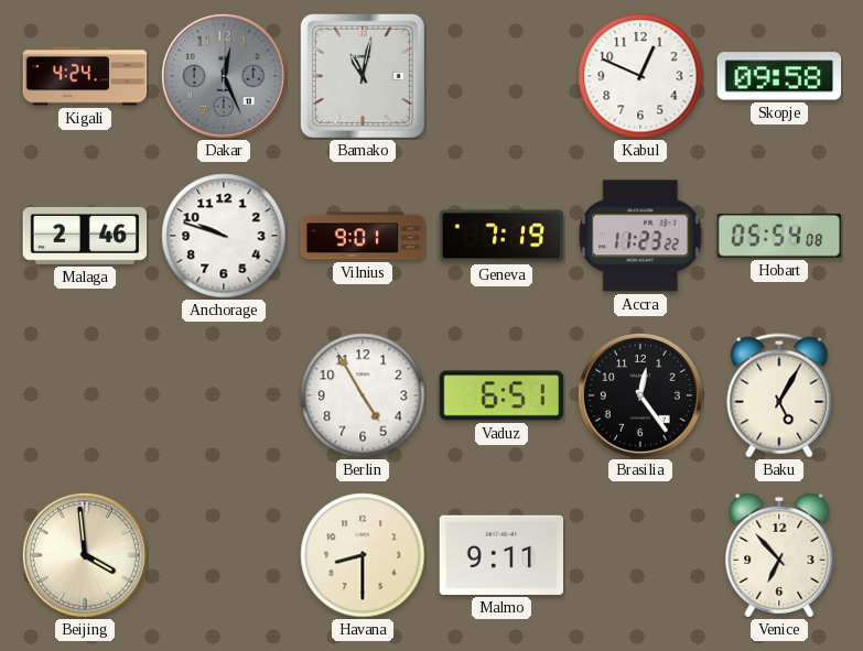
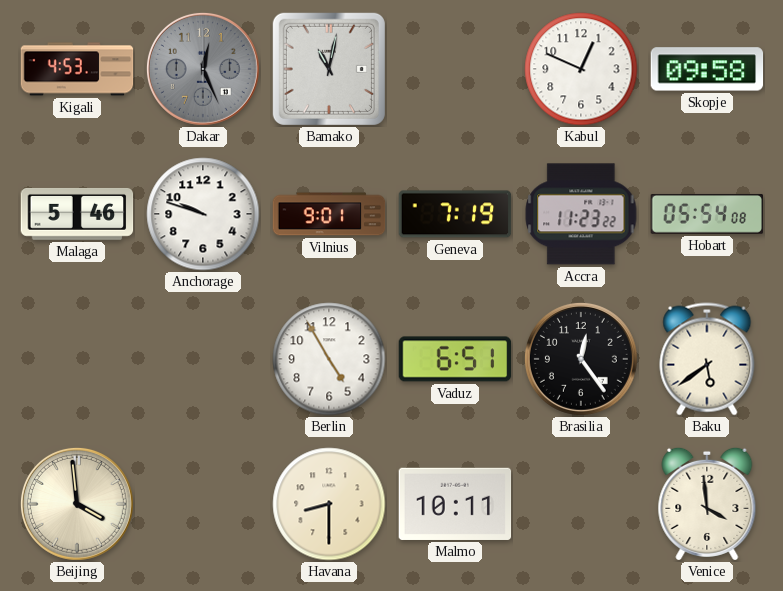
Kigali: 4:24 -> 4:53
Malaga: 2:46 -> 5:46
Baku: 5:05 -> 5:39
Malmo: 9:11 -> 10:11
Venice: 6:53 -> 3:59
